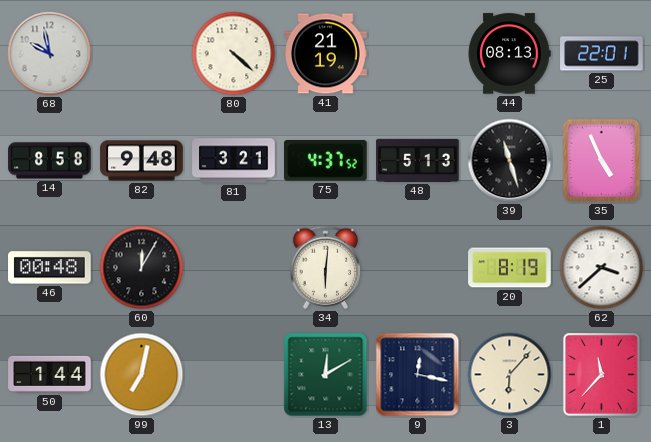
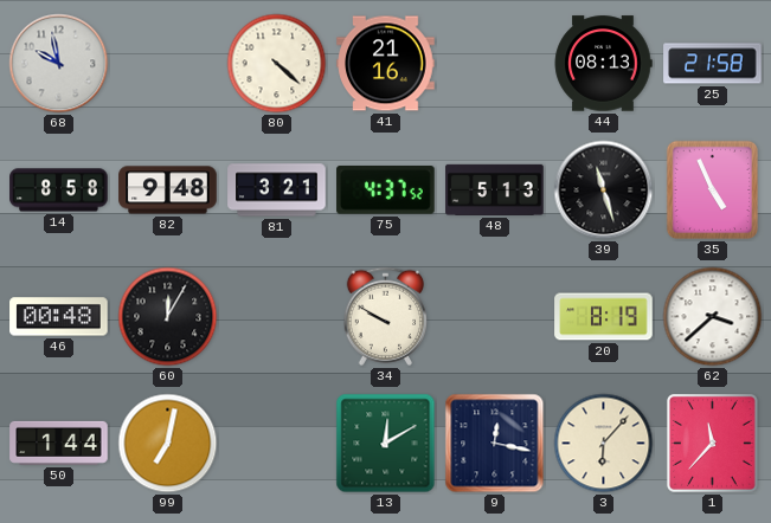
41: 21:19 -> 21:16
25: 22:01 -> 21:58
34: 6:01 -> 9:50
